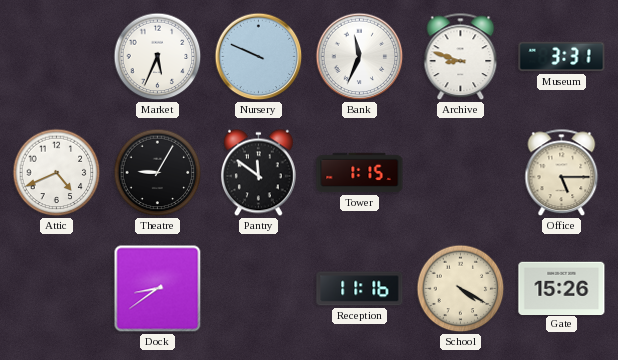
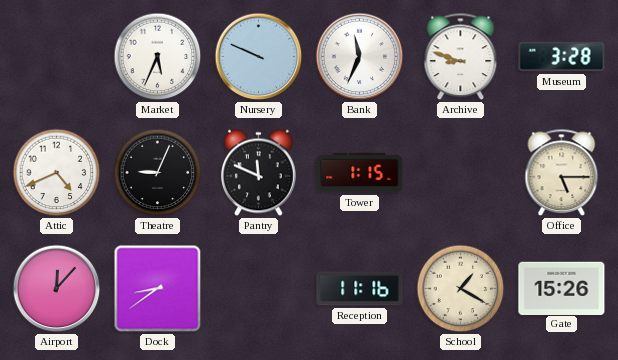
Museum: 3:31 -> 3:28
Theatre: 9:05 -> 9:04
Pantry: 11:51 -> 11:49
Airport: none -> 12:07
School: 4:20 -> 1:20
